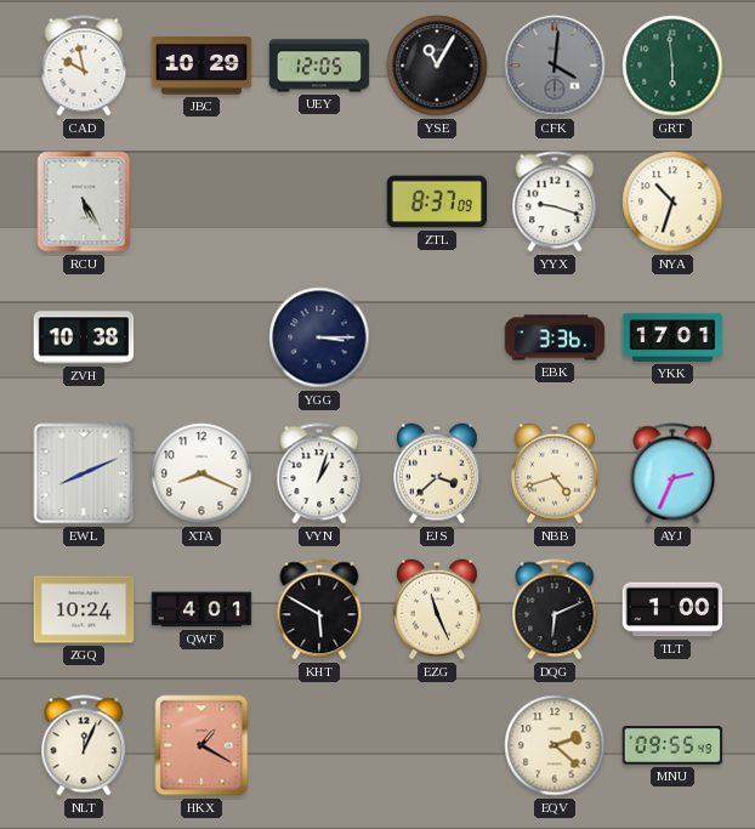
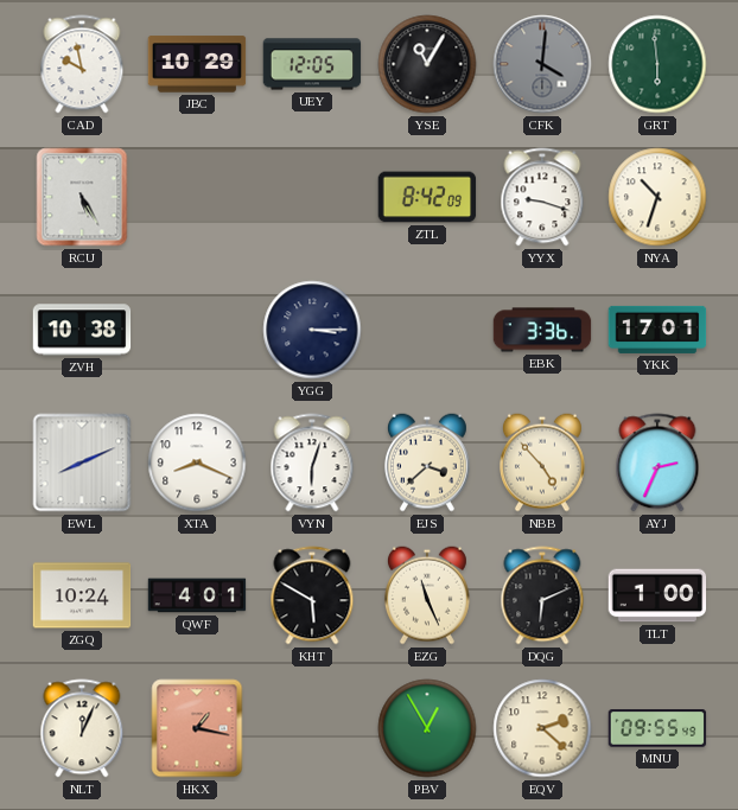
ZTL: 8:37 -> 8:42
VYN: 1:03 -> 6:03
NBB: 4:42 -> 4:53
HKX: 1:20 -> 1:17
PBV: none -> 12:55
